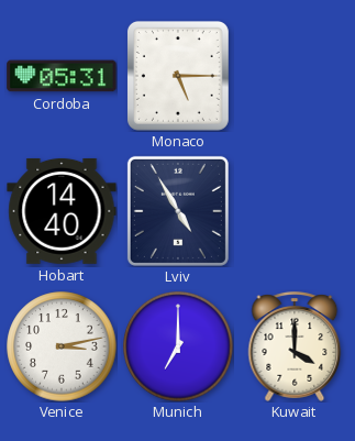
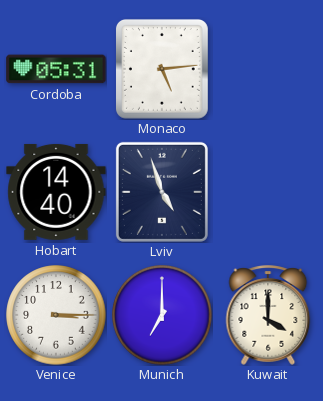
Monaco: 5:15 -> 5:14
Lviv: 4:55 -> 4:57
Venice: 3:13 -> 3:15
